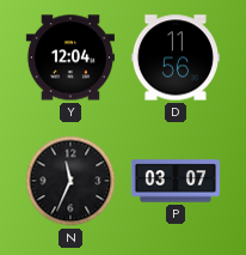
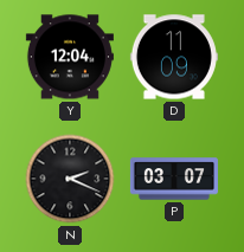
D: 11:56 -> 11:09
N: 11:34 -> 2:19
